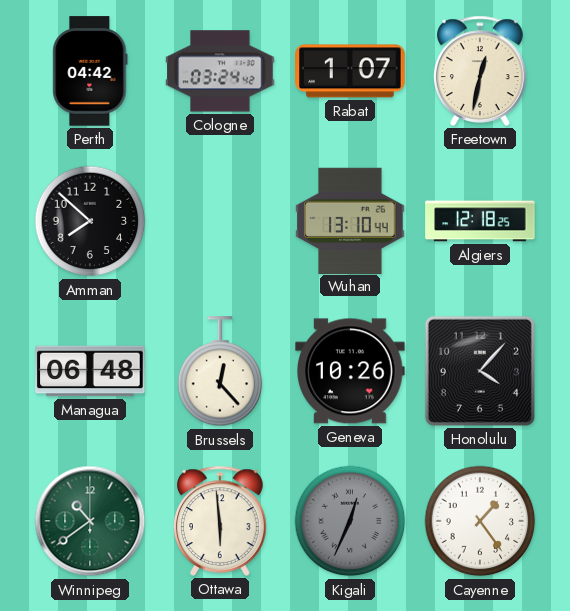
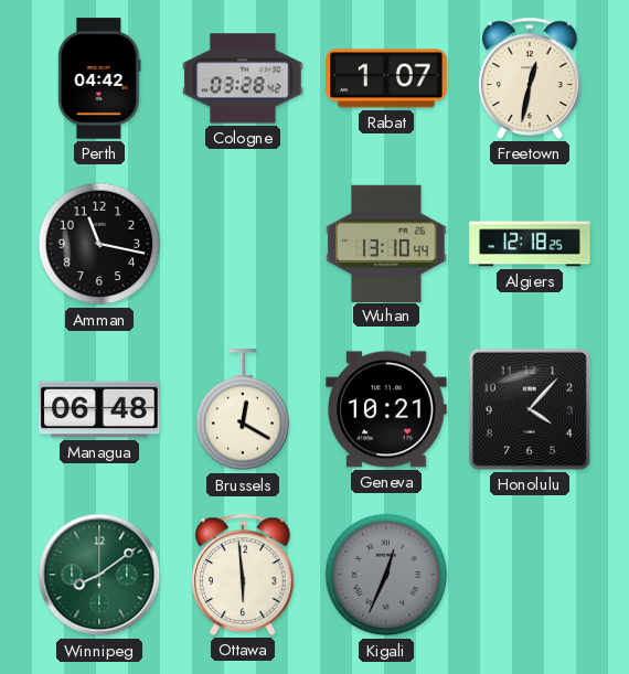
Cologne: 03:24 -> 03:28
Amman: 7:52 -> 11:17
Brussels: 12:23 -> 12:20
Geneva: 10:26 -> 10:21
Winnipeg: 10:39 -> 8:09
Cayenne: 1:24 -> none
